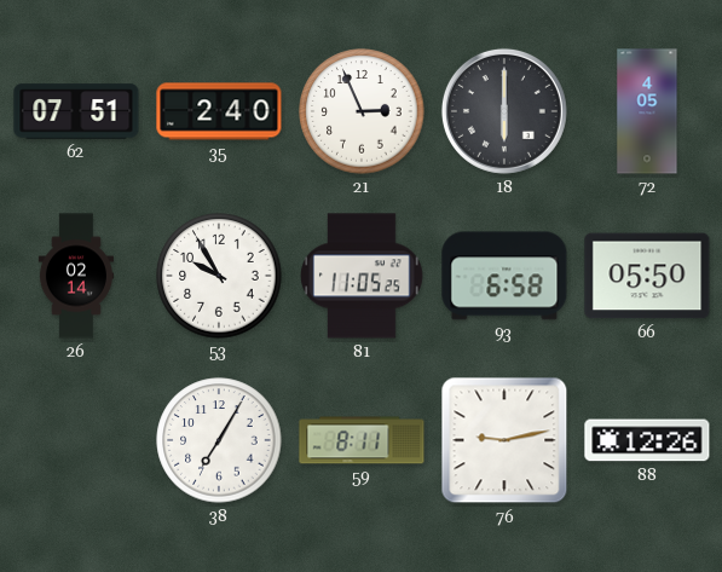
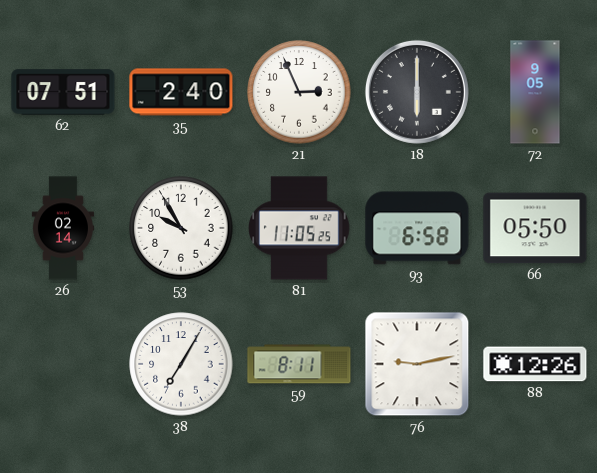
72: 4:05 -> 9:05
